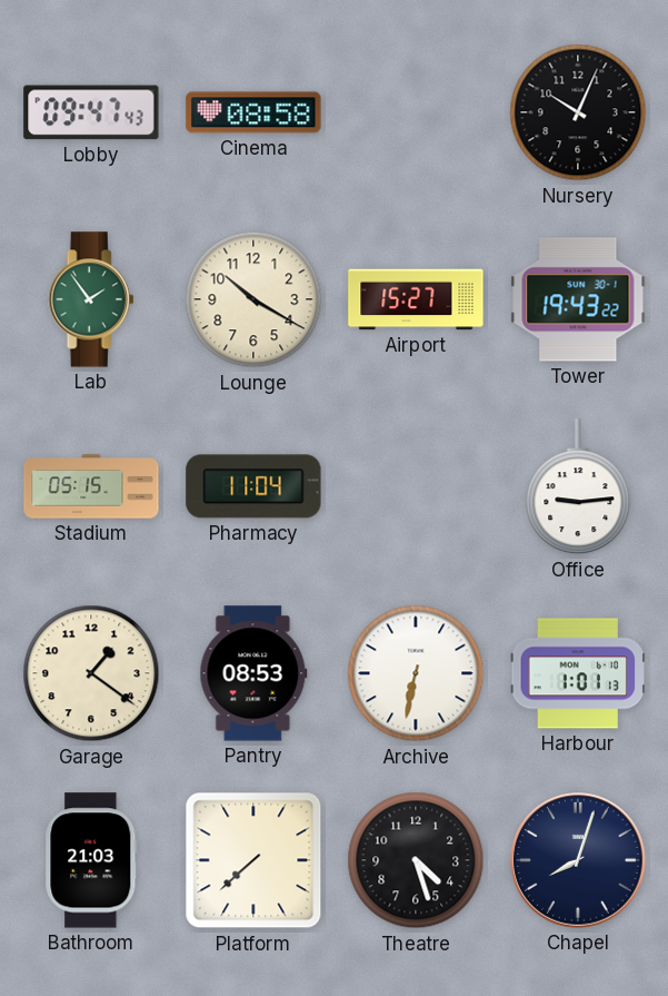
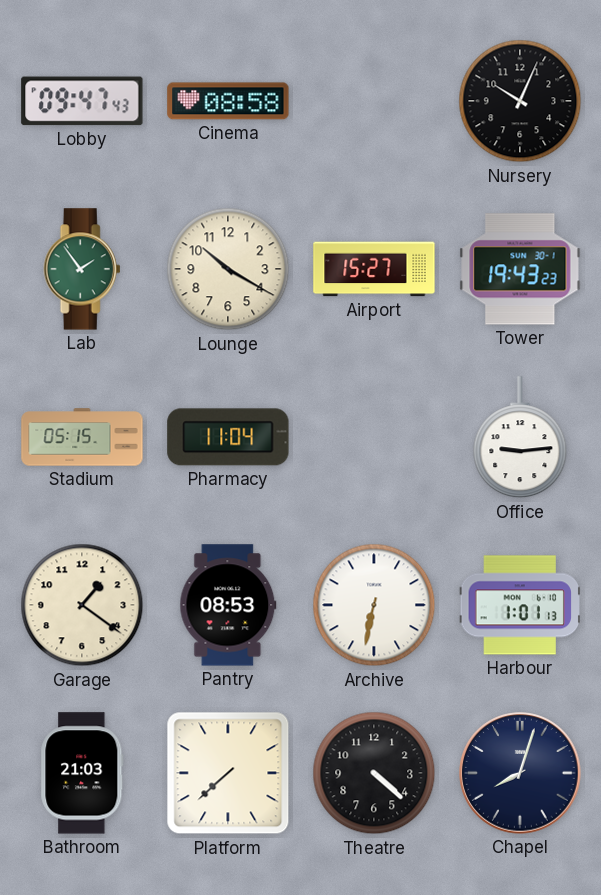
Tower: 19:43:22 -> 19:43:23
Theatre: 4:27 -> 4:22
